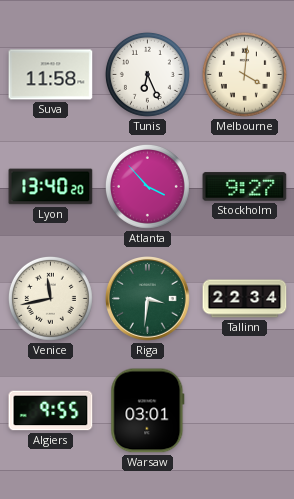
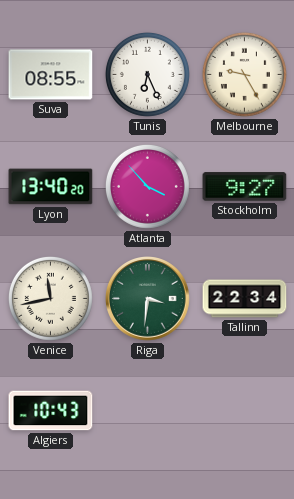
Suva: 11:58 -> 08:55
Melbourne: 4:01 -> 9:25
Algiers: 9:55 -> 10:43
Warsaw: 03:01 -> none
